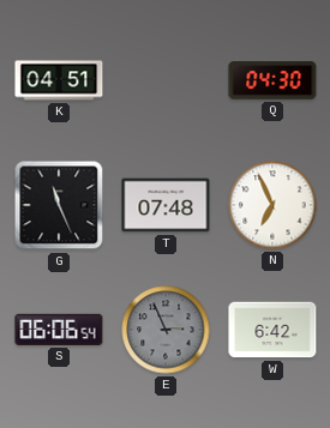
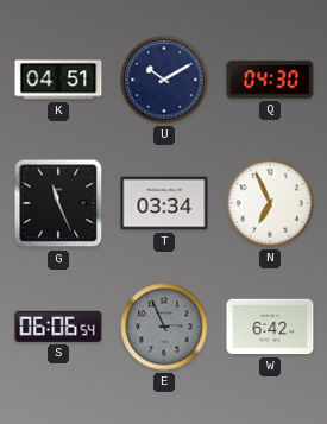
U: none -> 10:10
T: 07:48 -> 03:34
